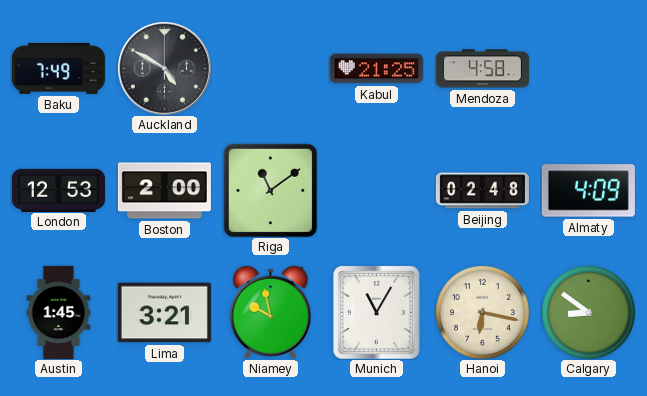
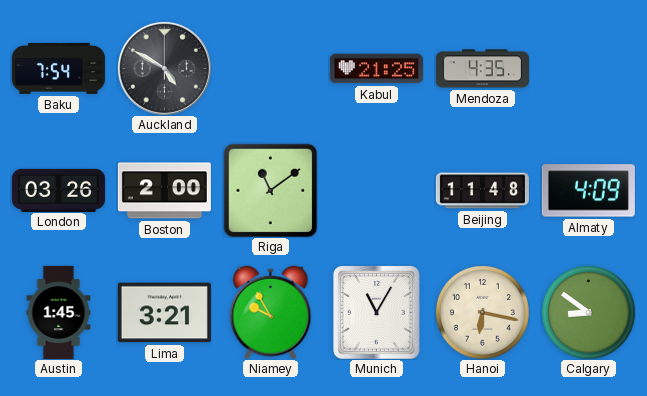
Baku: 7:49 -> 7:54
Mendoza: 4:58 -> 4:35
London: 12:53 -> 03:26
Beijing: 02:48 -> 11:48
Niamey: 9:58 -> 9:55
